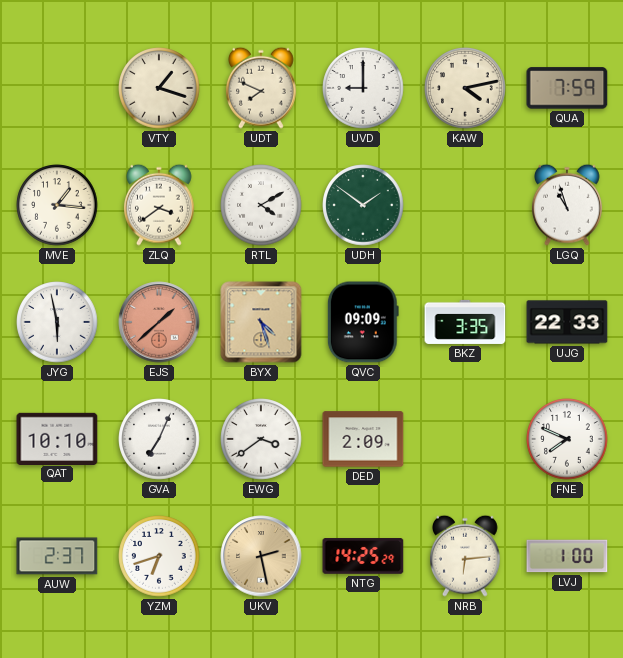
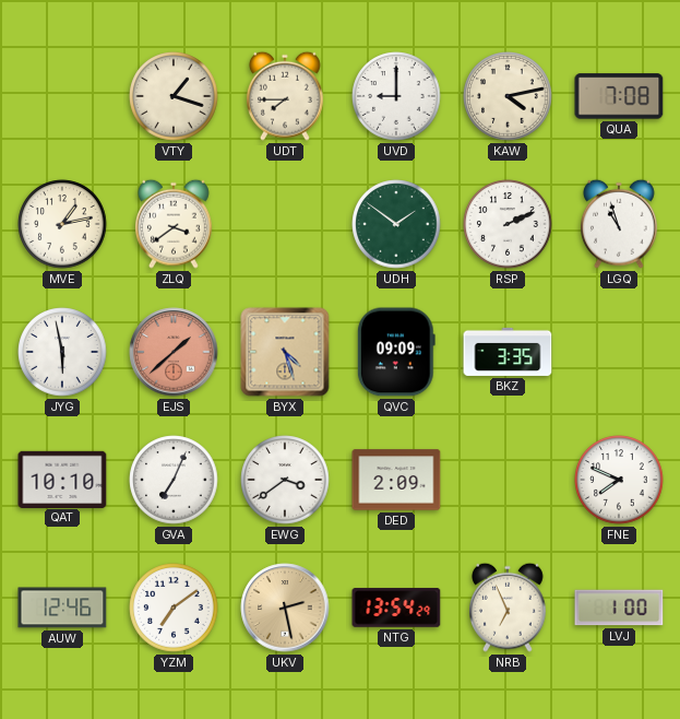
UDT: 7:49 -> 7:45
QUA: 7:59 -> 7:08
MVE: 1:16 -> 1:13
RTL: 4:10 -> none
RSP: none -> 2:11
UJG: 22:33 -> none
AUW: 2:37 -> 12:46
YZM: 6:42 -> 7:09
NTG: 14:25 -> 13:54
NRB: 6:14 -> 6:56
